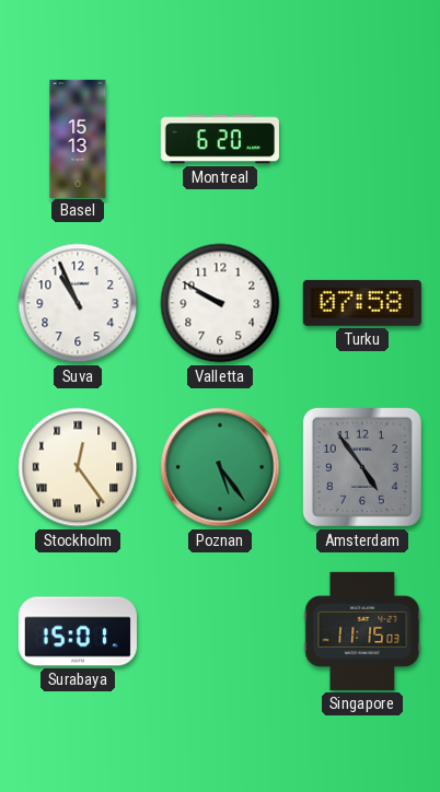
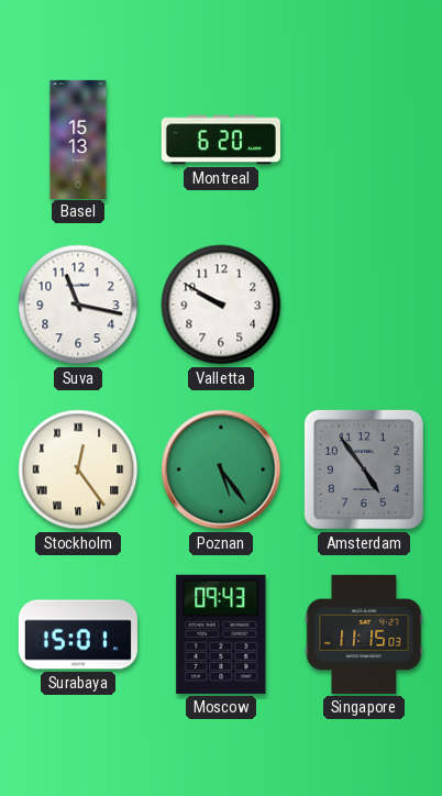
Suva: 10:56 -> 11:17
Turku: 07:58 -> none
Moscow: none -> 09:43
